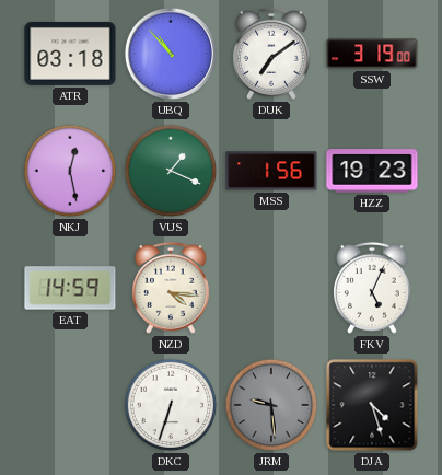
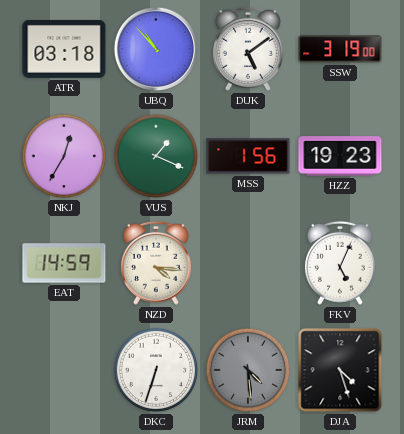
DUK: 7:09 -> 5:09
NKJ: 12:28 -> 12:35
JRM: 9:29 -> 4:29
